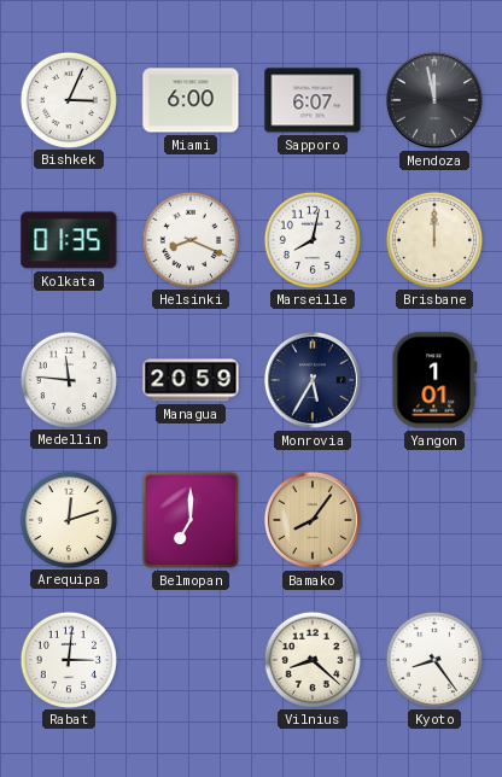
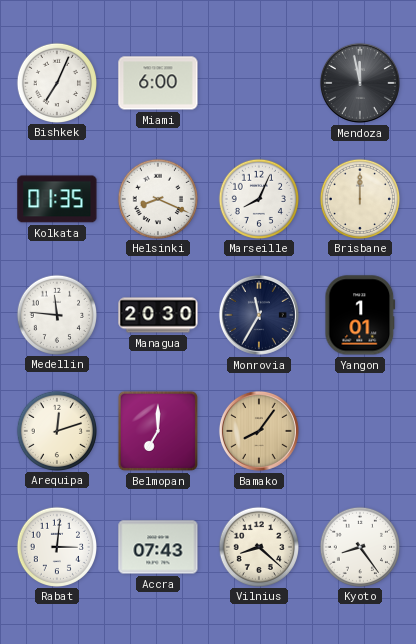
Bishkek: 3:04 -> 7:04
Sapporo: 6:07 -> none
Marseille: 8:02 -> 8:04
Managua: 20:59 -> 20:30
Monrovia: 5:35 -> 11:35
Accra: none -> 07:43
